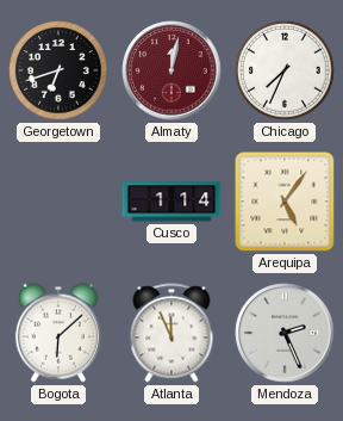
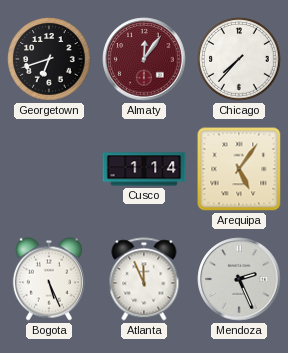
Almaty: 12:02 -> 12:06
Chicago: 7:34 -> 7:37
Bogota: 6:08 -> 5:26
